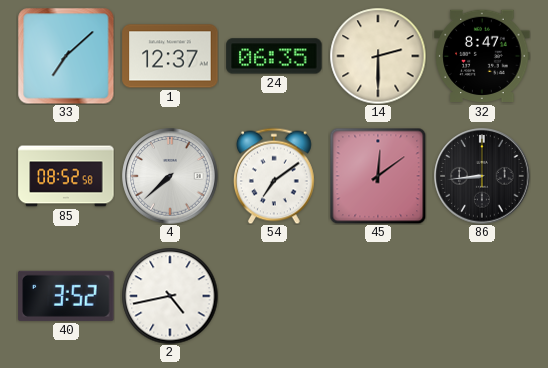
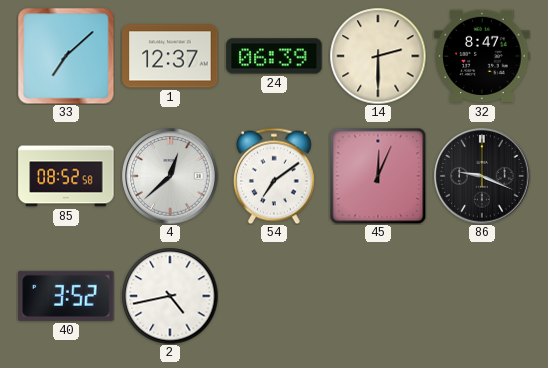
24: 06:35 -> 06:39
4: 7:38 -> 12:38
45: 12:09 -> 12:04
86: 8:44 -> 9:19
